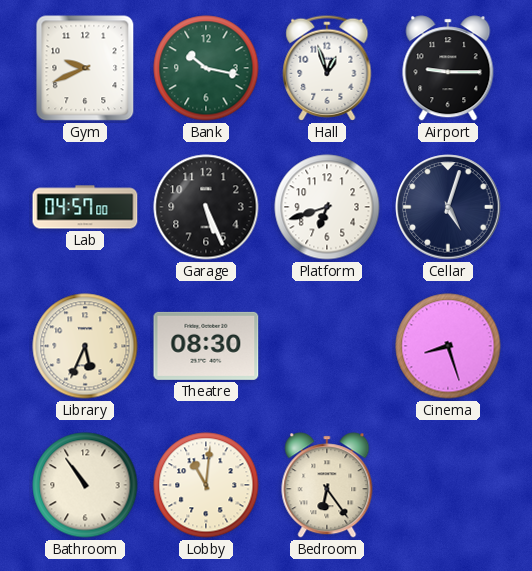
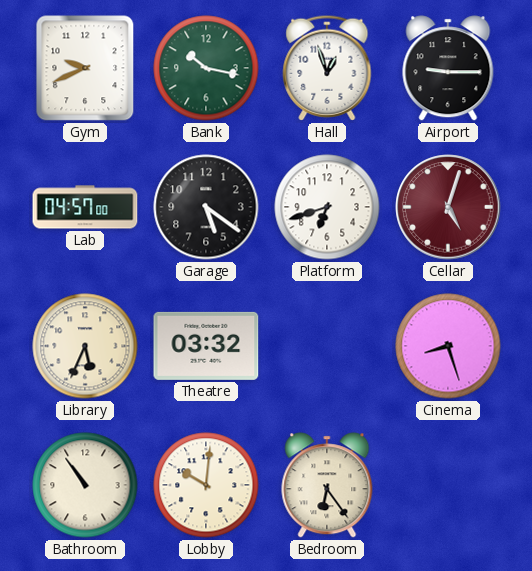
Garage: 5:26 -> 5:21
Cellar dial: navy -> burgundy
Theatre: 08:30 -> 03:32
Lobby: 11:01 -> 10:01
